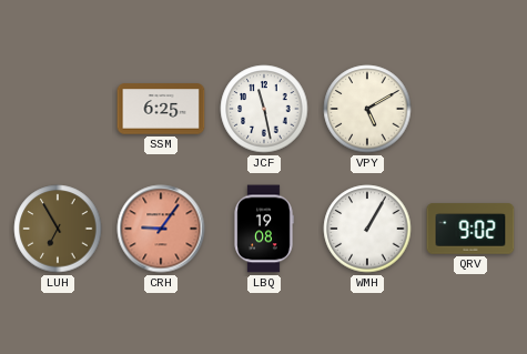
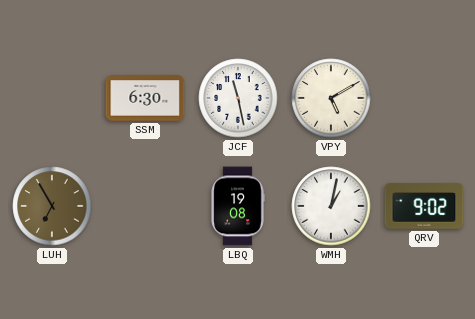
SSM: 6:25 -> 6:30
CRH: 9:06 -> none
WMH: 1:05 -> 1:02
